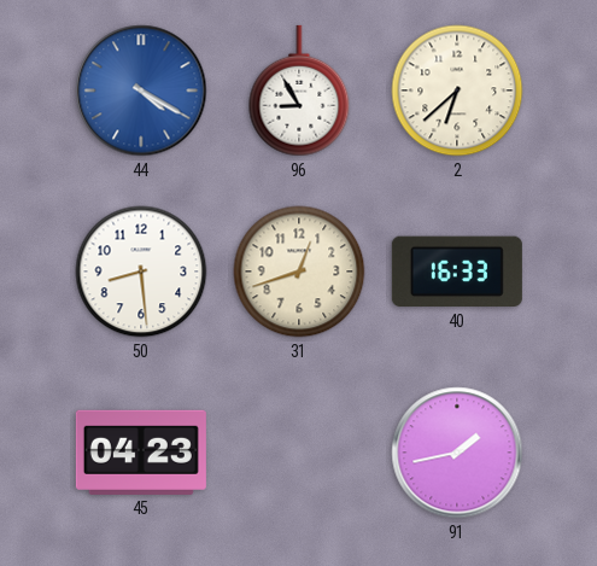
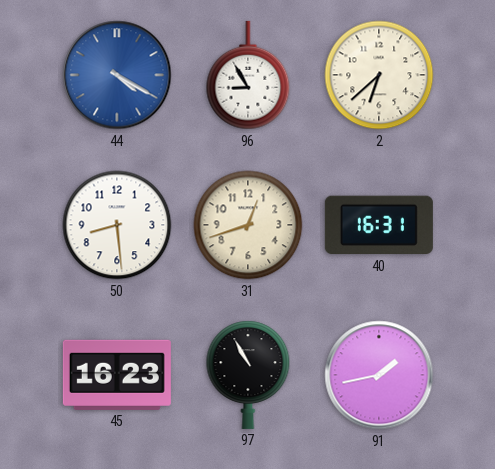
40: 16:33 -> 16:31
45: 04:23 -> 16:23
97: none -> 10:55
